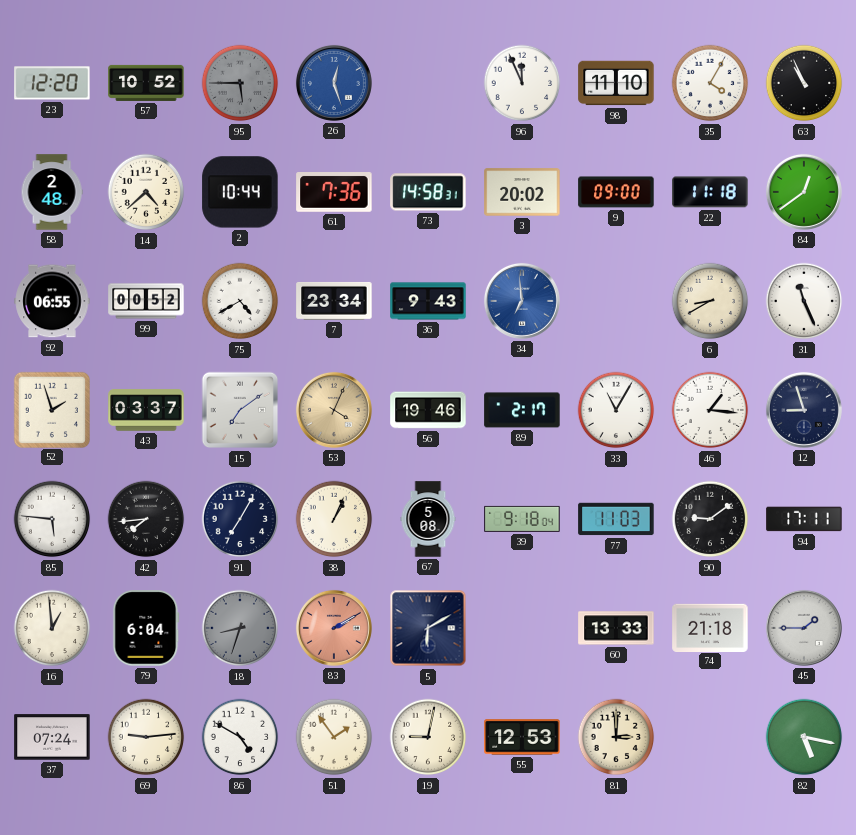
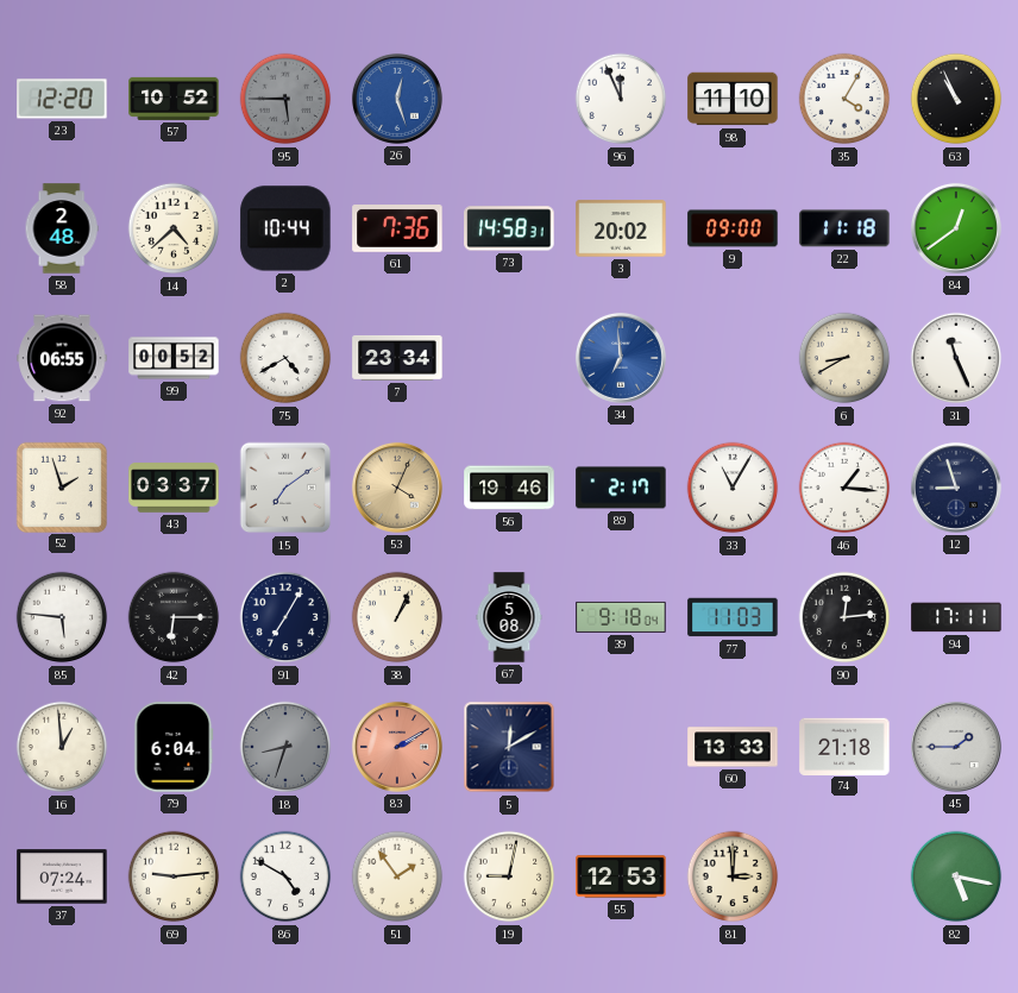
36: 9:43 -> none
42: 7:44 -> 6:15
90: 9:09 -> 12:14
5: 6:10 -> 12:10
